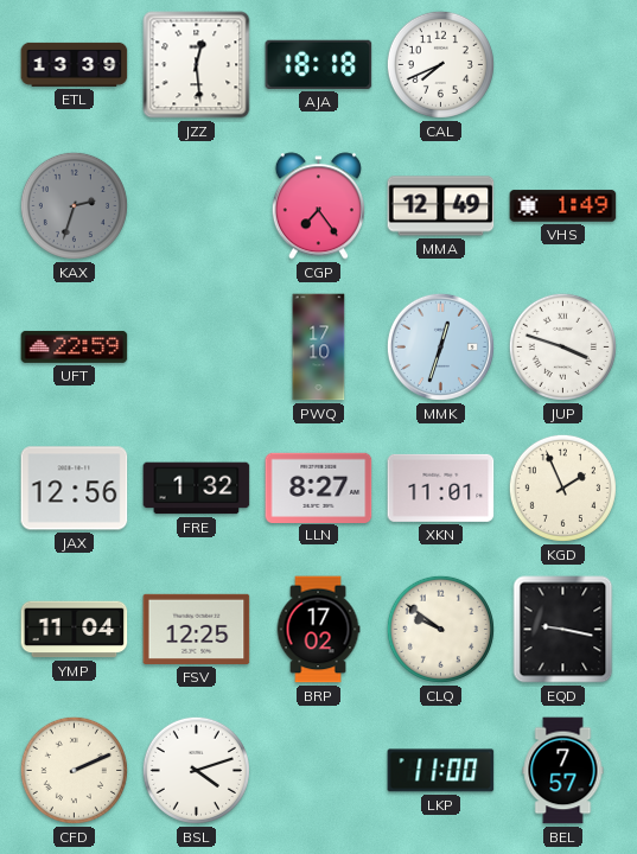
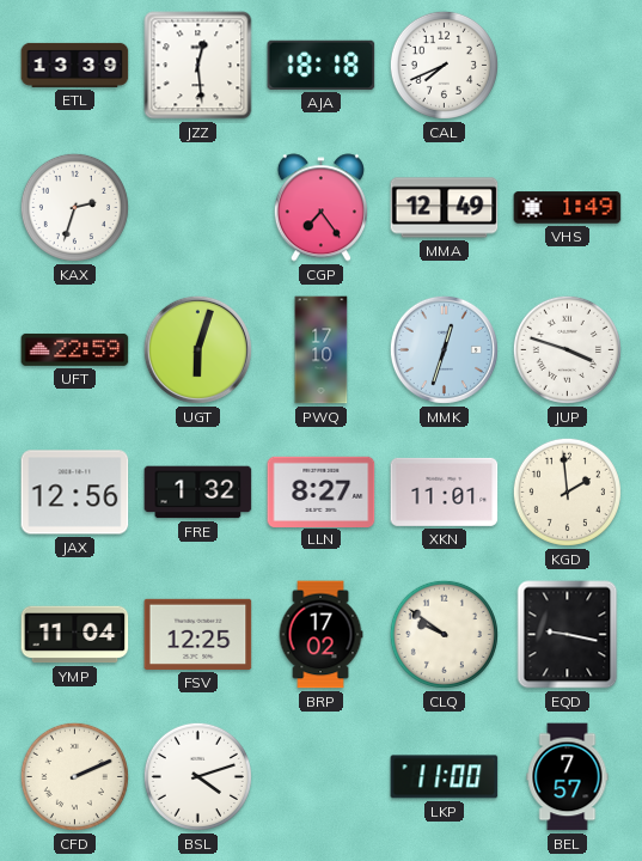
KAX dial: grey -> white
UGT: none -> 6:03
KGD: 1:56 -> 1:59
